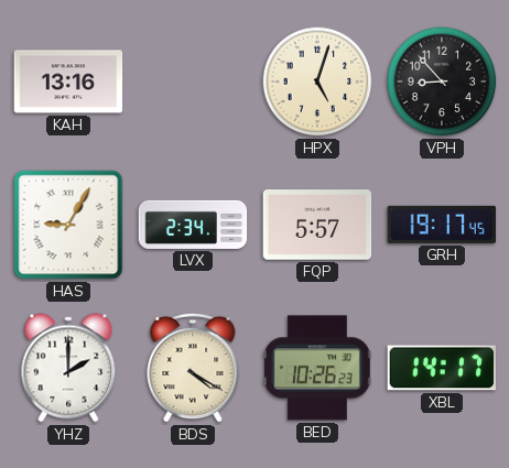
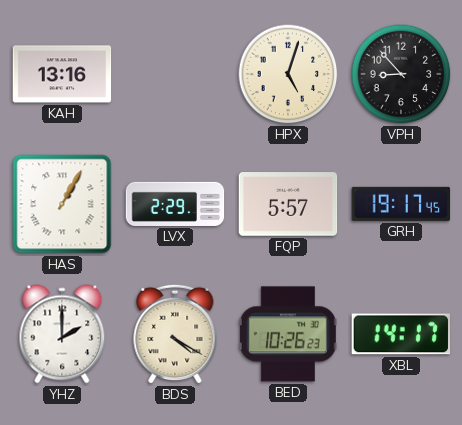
HAS: 9:05 -> 1:05
LVX: 2:34 -> 2:29
